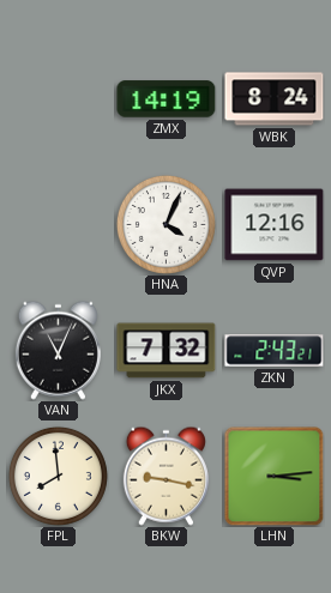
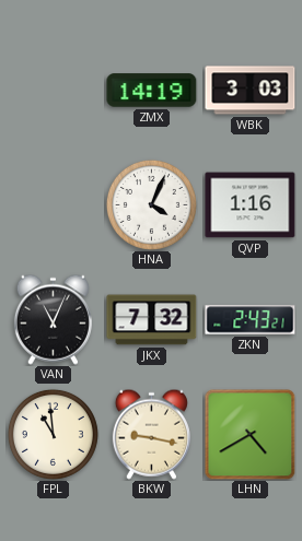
WBK: 8:24 -> 3:03
QVP: 12:16 -> 1:16
FPL: 7:59 -> 10:59
LHN: 3:14 -> 4:40
